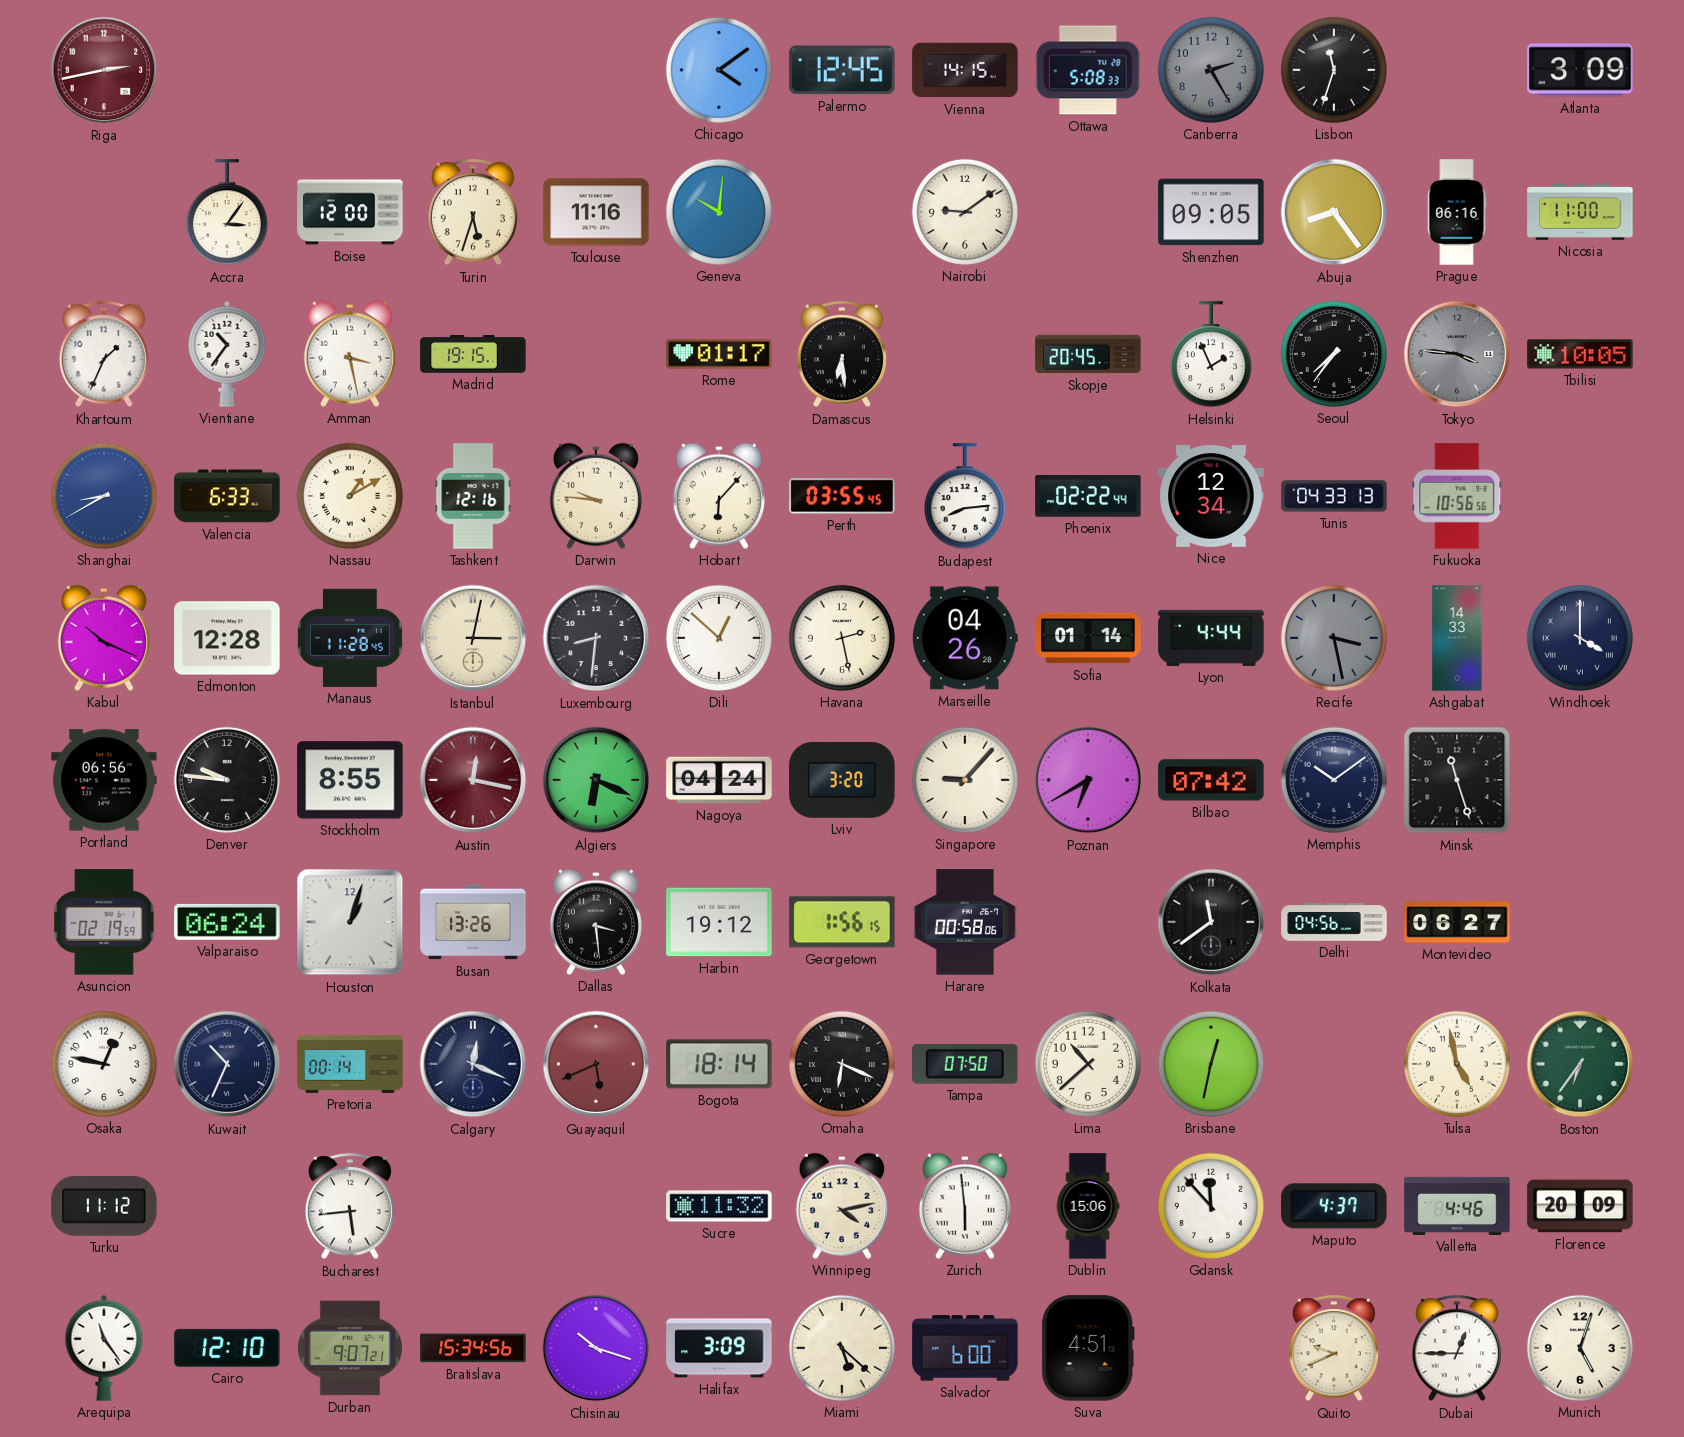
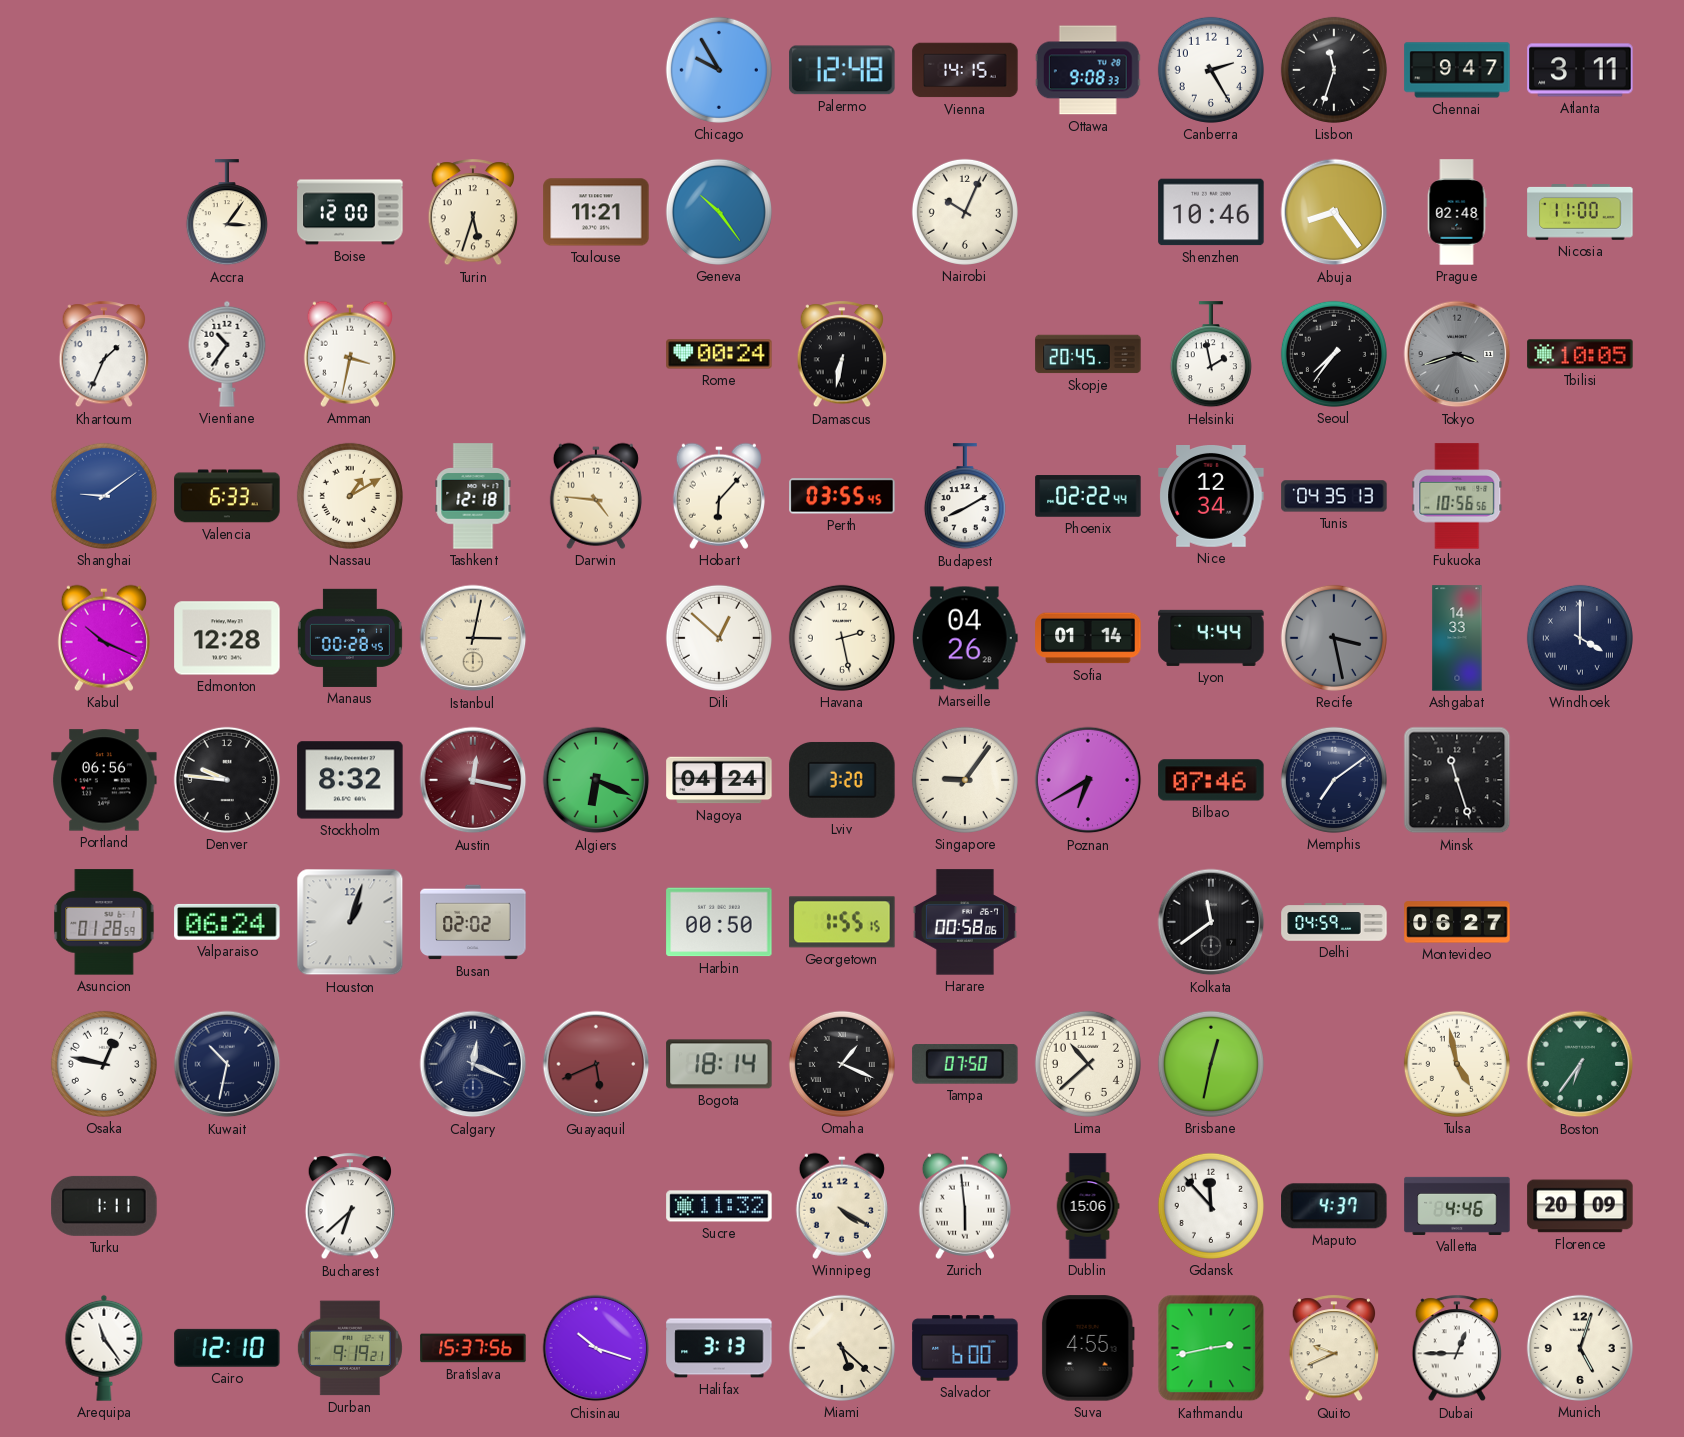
Riga: 2:43 -> none
Chicago: 4:09 -> 9:55
Palermo: 12:45 -> 12:48
Ottawa: 5:08 -> 9:08
Canberra dial: grey -> white
Chennai: none -> 9:47
Atlanta: 3:09 -> 3:11
Toulouse: 11:16 -> 11:21
Geneva: 10:01 -> 10:24
Nairobi: 9:09 -> 10:04
Shenzhen: 09:05 -> 10:46
Prague: 06:16 -> 02:48
Amman: 3:28 -> 3:32
Madrid: 19:15 -> none
Rome: 01:17 -> 00:24
Damascus: 6:29 -> 6:32
Helsinki: 1:56 -> 1:58
Tokyo: 3:46 -> 3:42
Shanghai: 8:40 -> 9:09
Tashkent: 12:16 -> 12:18
Darwin: 9:46 -> 4:46
Budapest: 8:14 -> 8:10
Tunis: 04:33 -> 04:35
Manaus: 11:28 -> 00:28
Luxembourg: 8:31 -> none
Stockholm: 8:55 -> 8:32
Singapore: 9:07 -> 9:06
Bilbao: 07:42 -> 07:46
Memphis: 10:09 -> 7:09
Asuncion: 02:19 -> 01:28
Busan: 13:26 -> 02:02
Dallas: 3:29 -> none
Harbin: 19:12 -> 00:50
Georgetown: 1:56 -> 1:55
Delhi: 04:56 -> 04:59
Kuwait: 10:34 -> 10:32
Pretoria: 00:14 -> none
Omaha: 6:19 -> 1:19
Turku: 11:12 -> 1:11
Bucharest: 5:44 -> 6:38
Winnipeg: 4:13 -> 4:20
Durban: 9:07 -> 9:19
Bratislava: 15:34 -> 15:37
Halifax: 3:09 -> 3:13
Suva: 4:51 -> 4:55
Kathmandu: none -> 2:43
